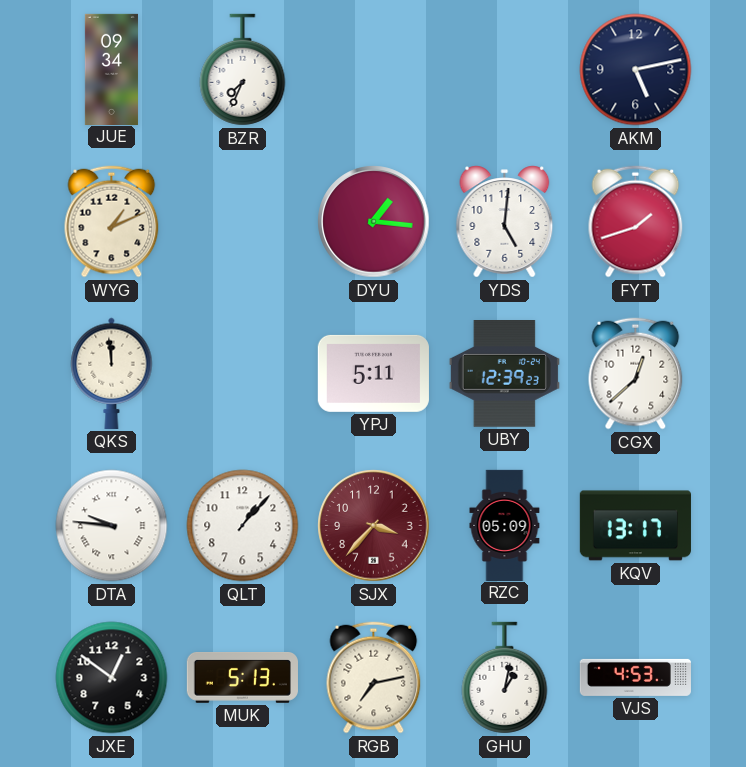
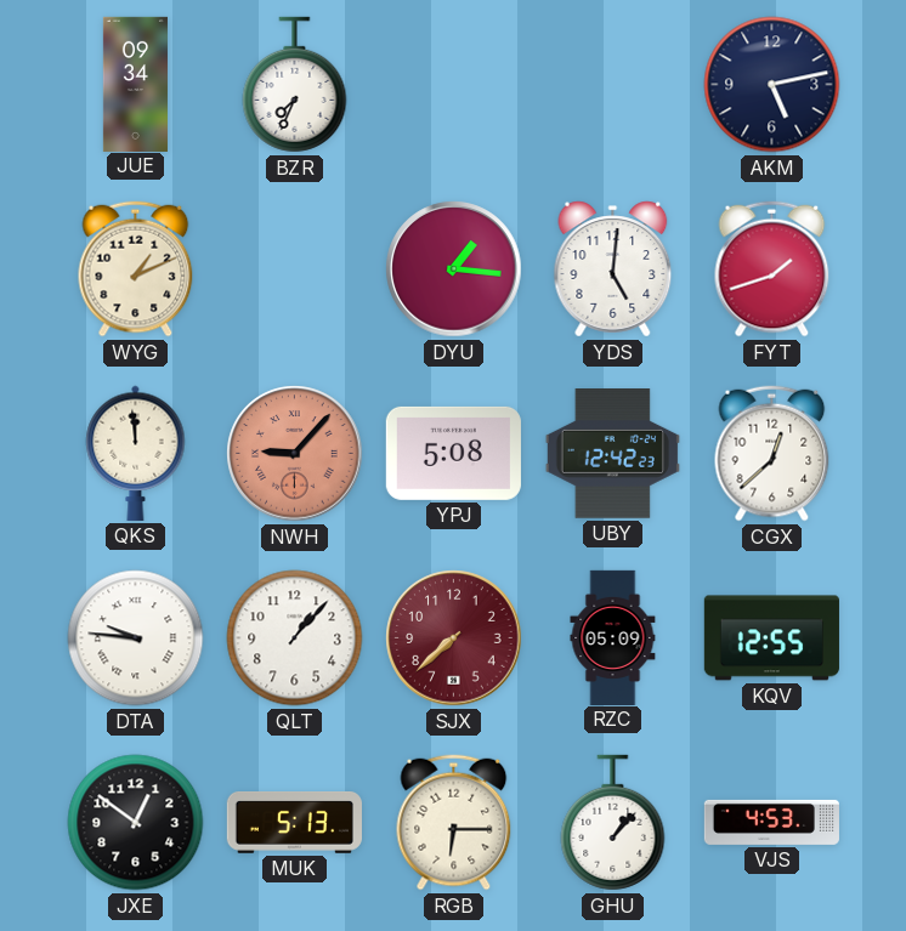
NWH: none -> 9:07
YPJ: 5:11 -> 5:08
UBY: 12:39 -> 12:42
SJX: 3:37 -> 7:38
KQV: 13:17 -> 12:55
RGB: 7:13 -> 6:15
GHU: 1:02 -> 1:07
